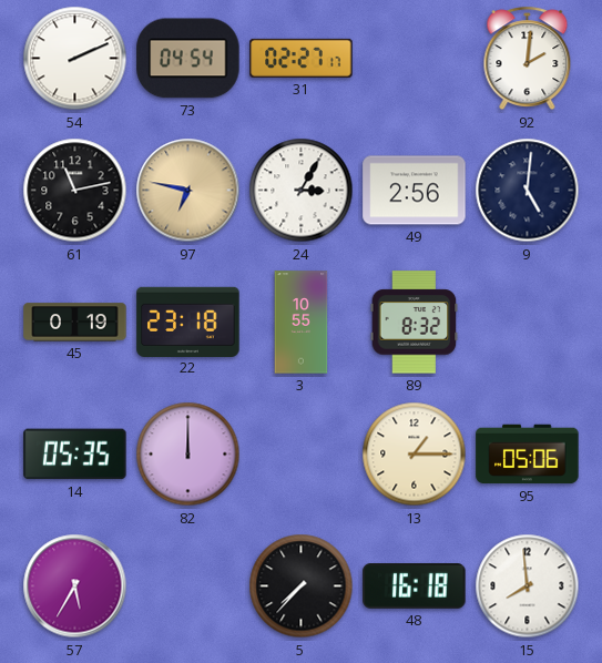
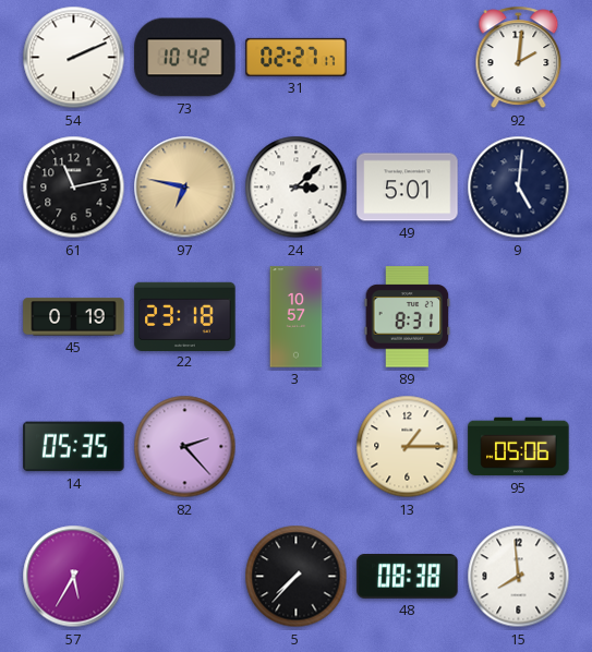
73: 04:54 -> 10:42
24: 3:05 -> 3:08
49: 2:56 -> 5:01
3: 10:55 -> 10:57
89: 8:32 -> 8:31
82: 12:00 -> 2:23
48: 16:18 -> 08:38
